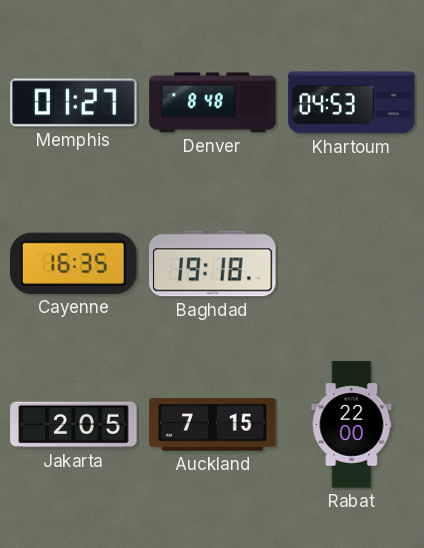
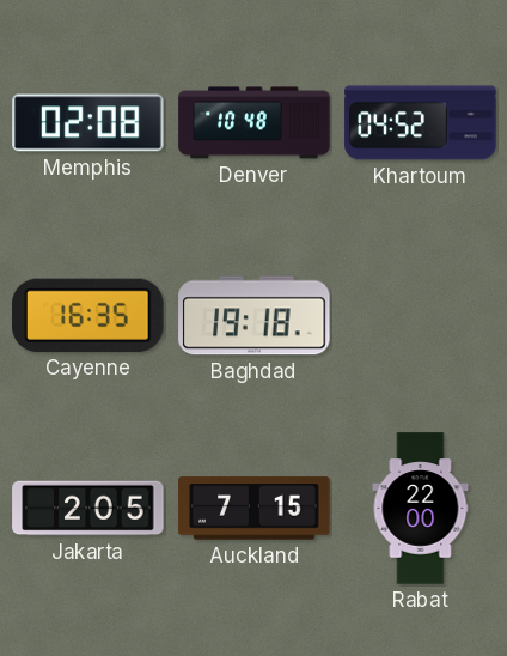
Memphis: 01:27 -> 02:08
Denver: 8:48 -> 10:48
Khartoum: 04:53 -> 04:52
